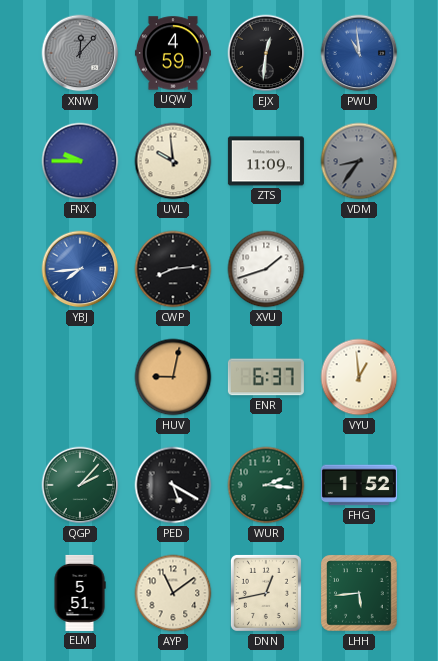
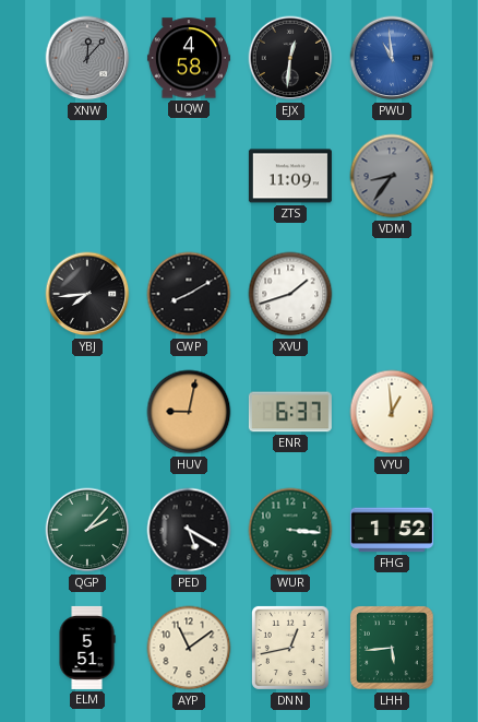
UQW: 4:59 -> 4:58
FNX: 9:45 -> none
UVL: 9:59 -> none
YBJ dial: blue -> black
CWP: 8:14 -> 8:10
WUR: 2:16 -> 3:16
